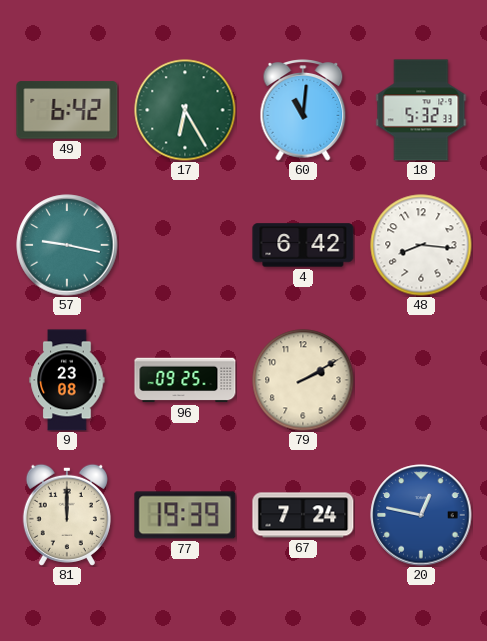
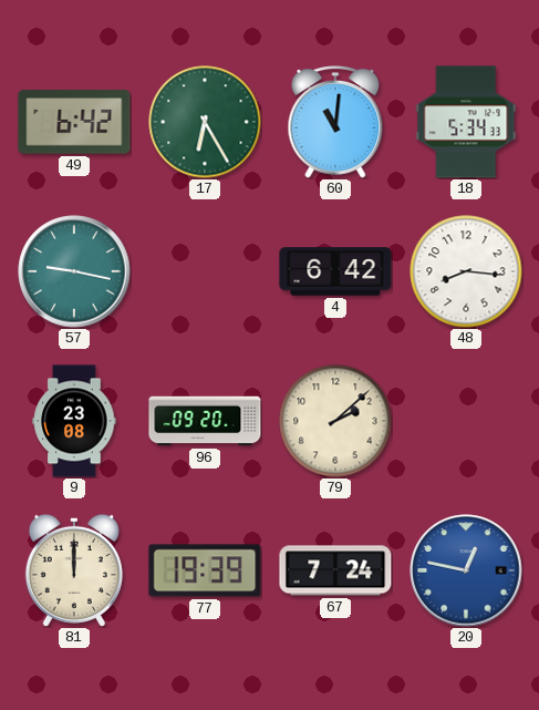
18: 5:32 -> 5:34
96: 09:25 -> 09:20
79: 2:10 -> 2:08
